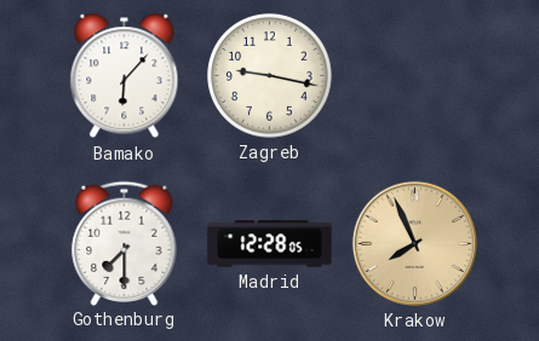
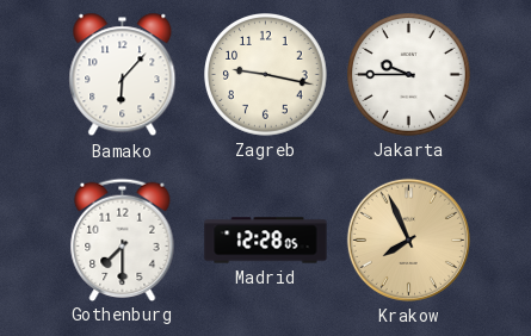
Jakarta: none -> 9:45
